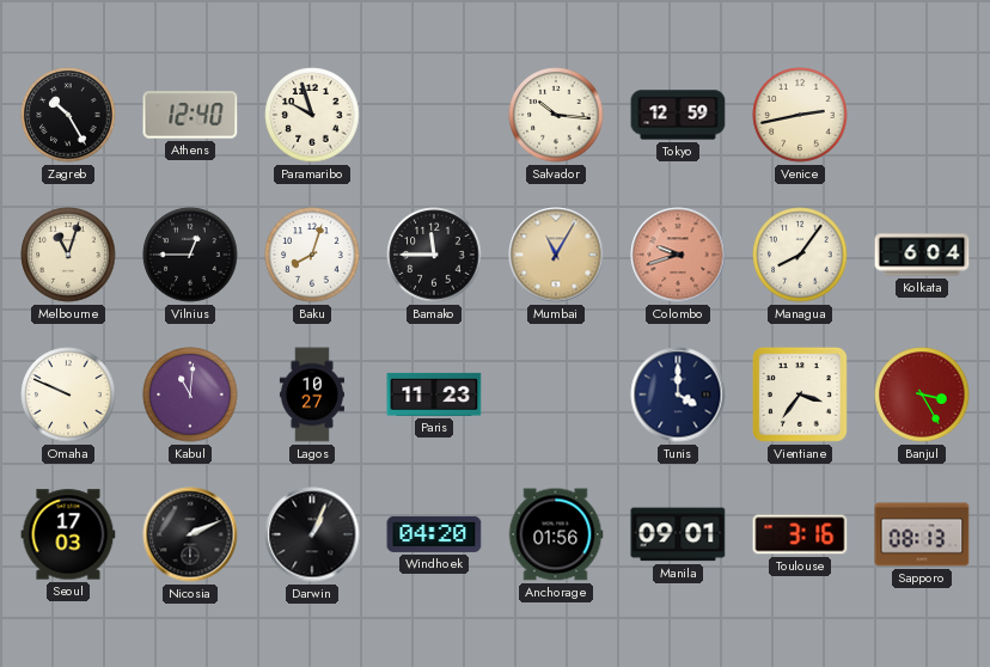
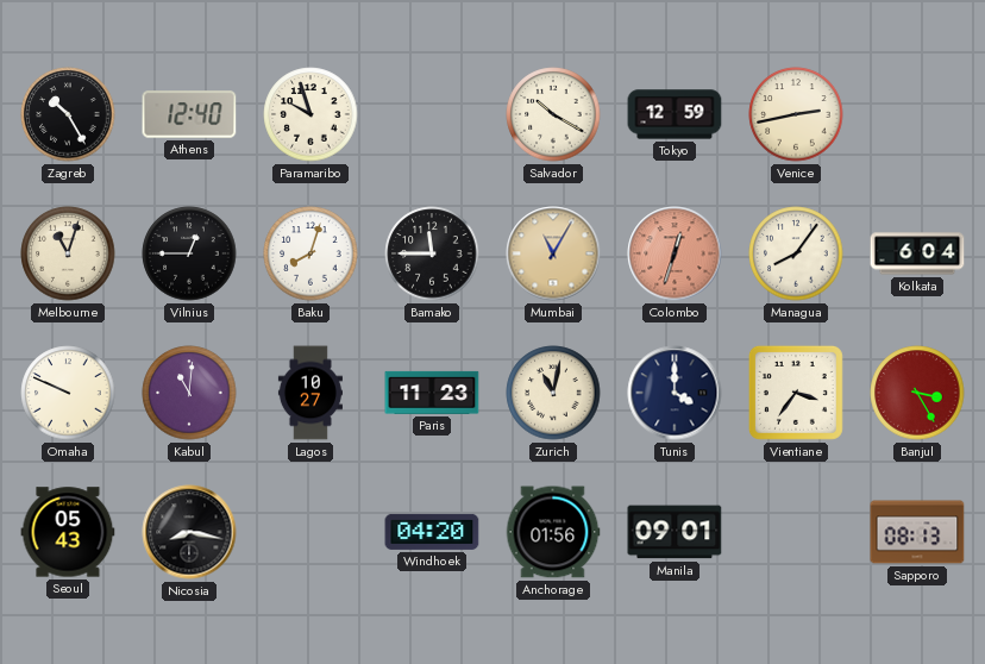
Salvador: 10:16 -> 10:20
Colombo: 9:42 -> 12:33
Zurich: none -> 11:02
Seoul: 17:03 -> 05:43
Nicosia: 2:11 -> 8:17
Darwin: 1:04 -> none
Toulouse: 3:16 -> none
